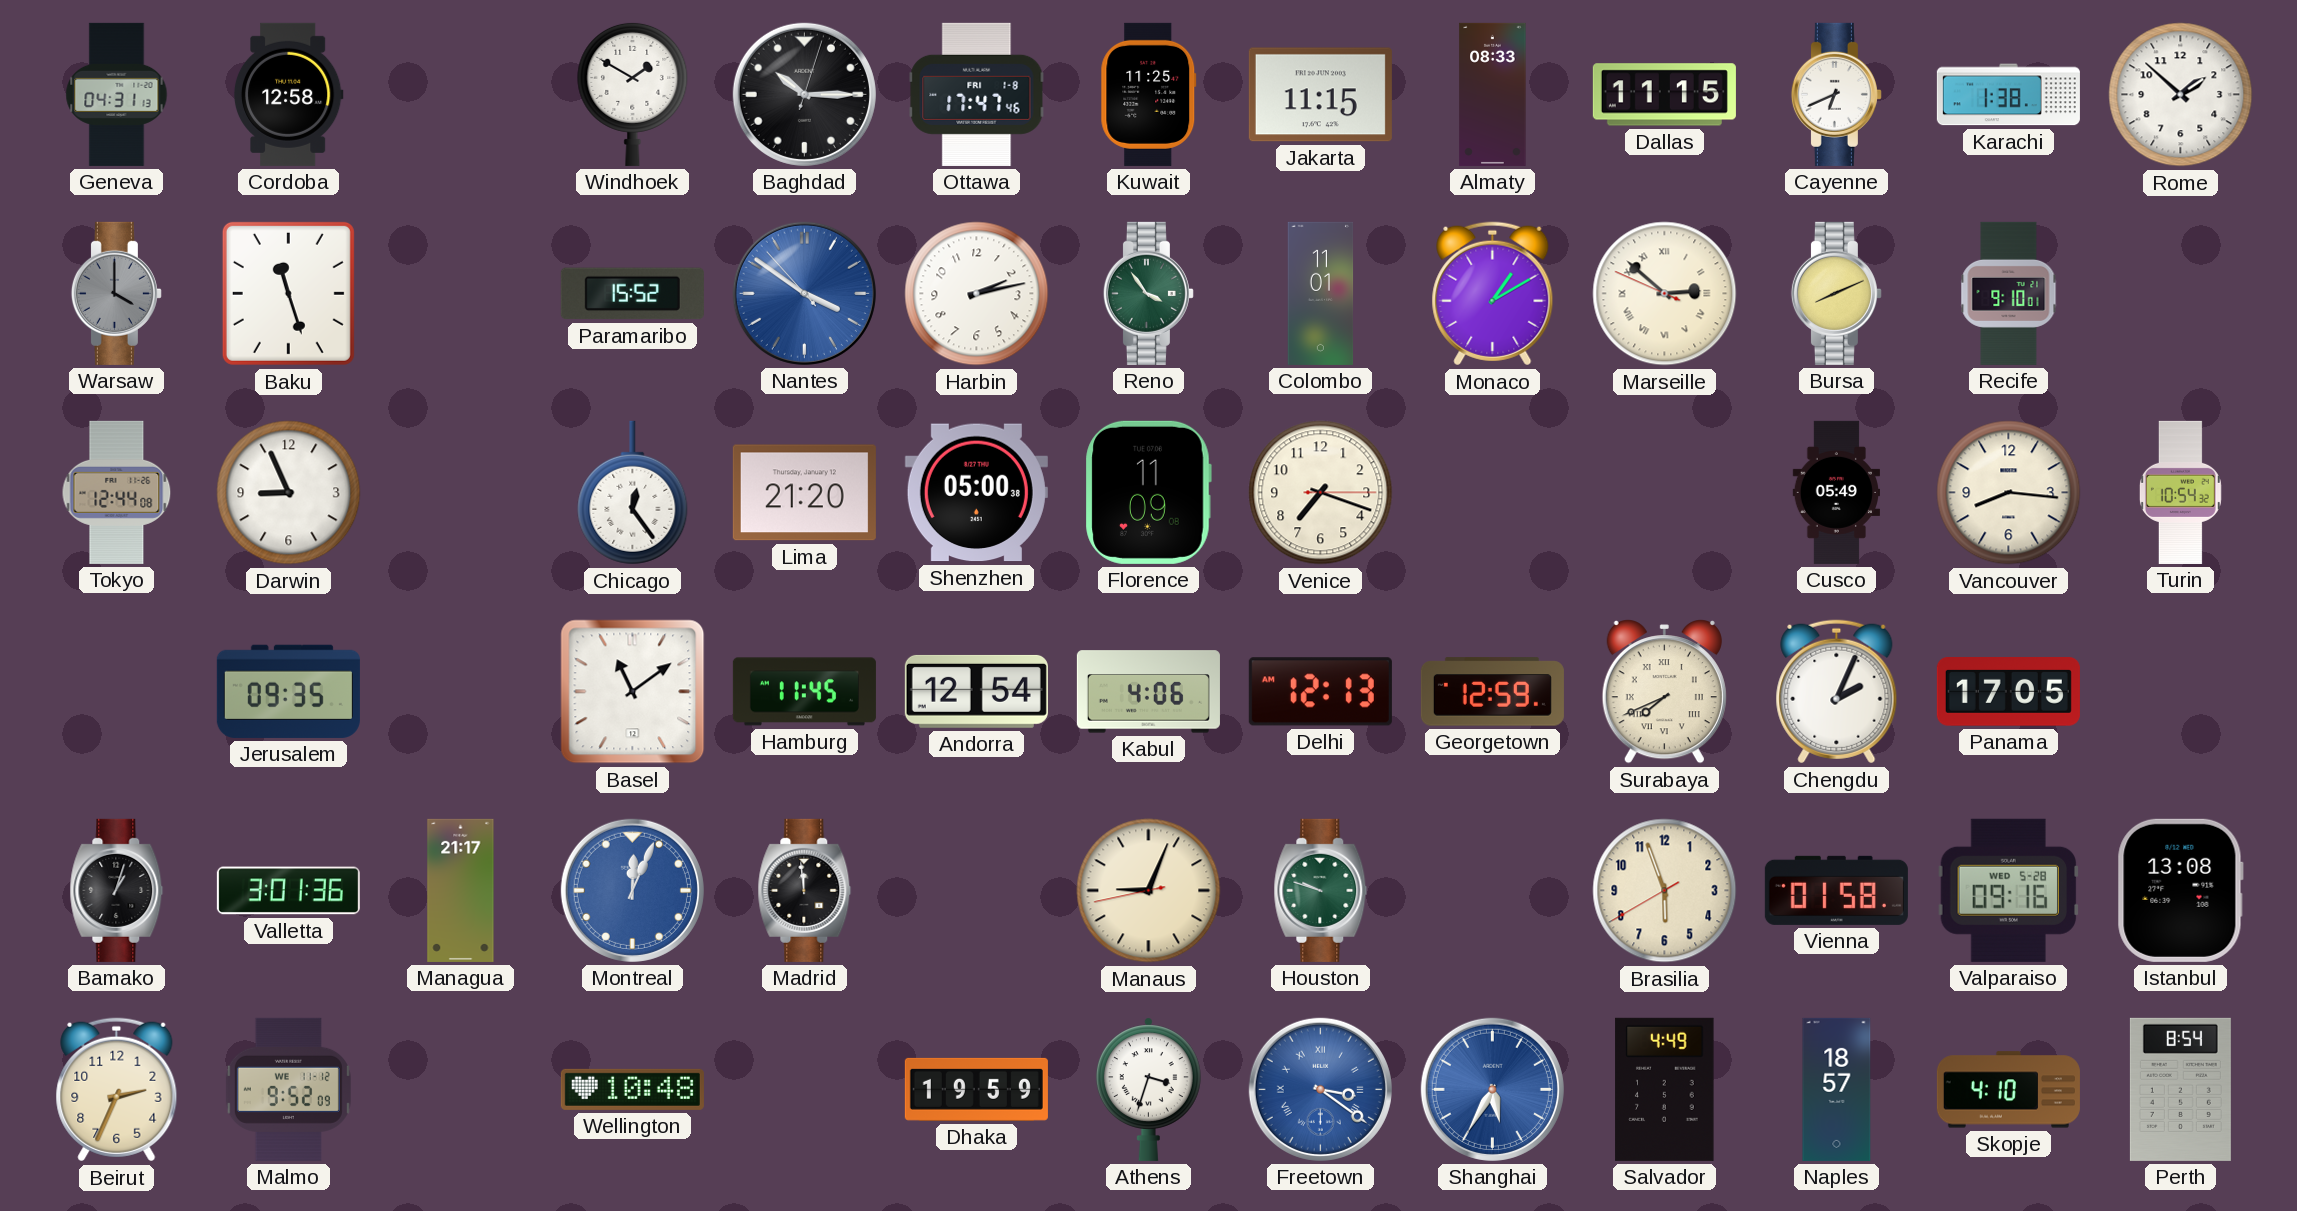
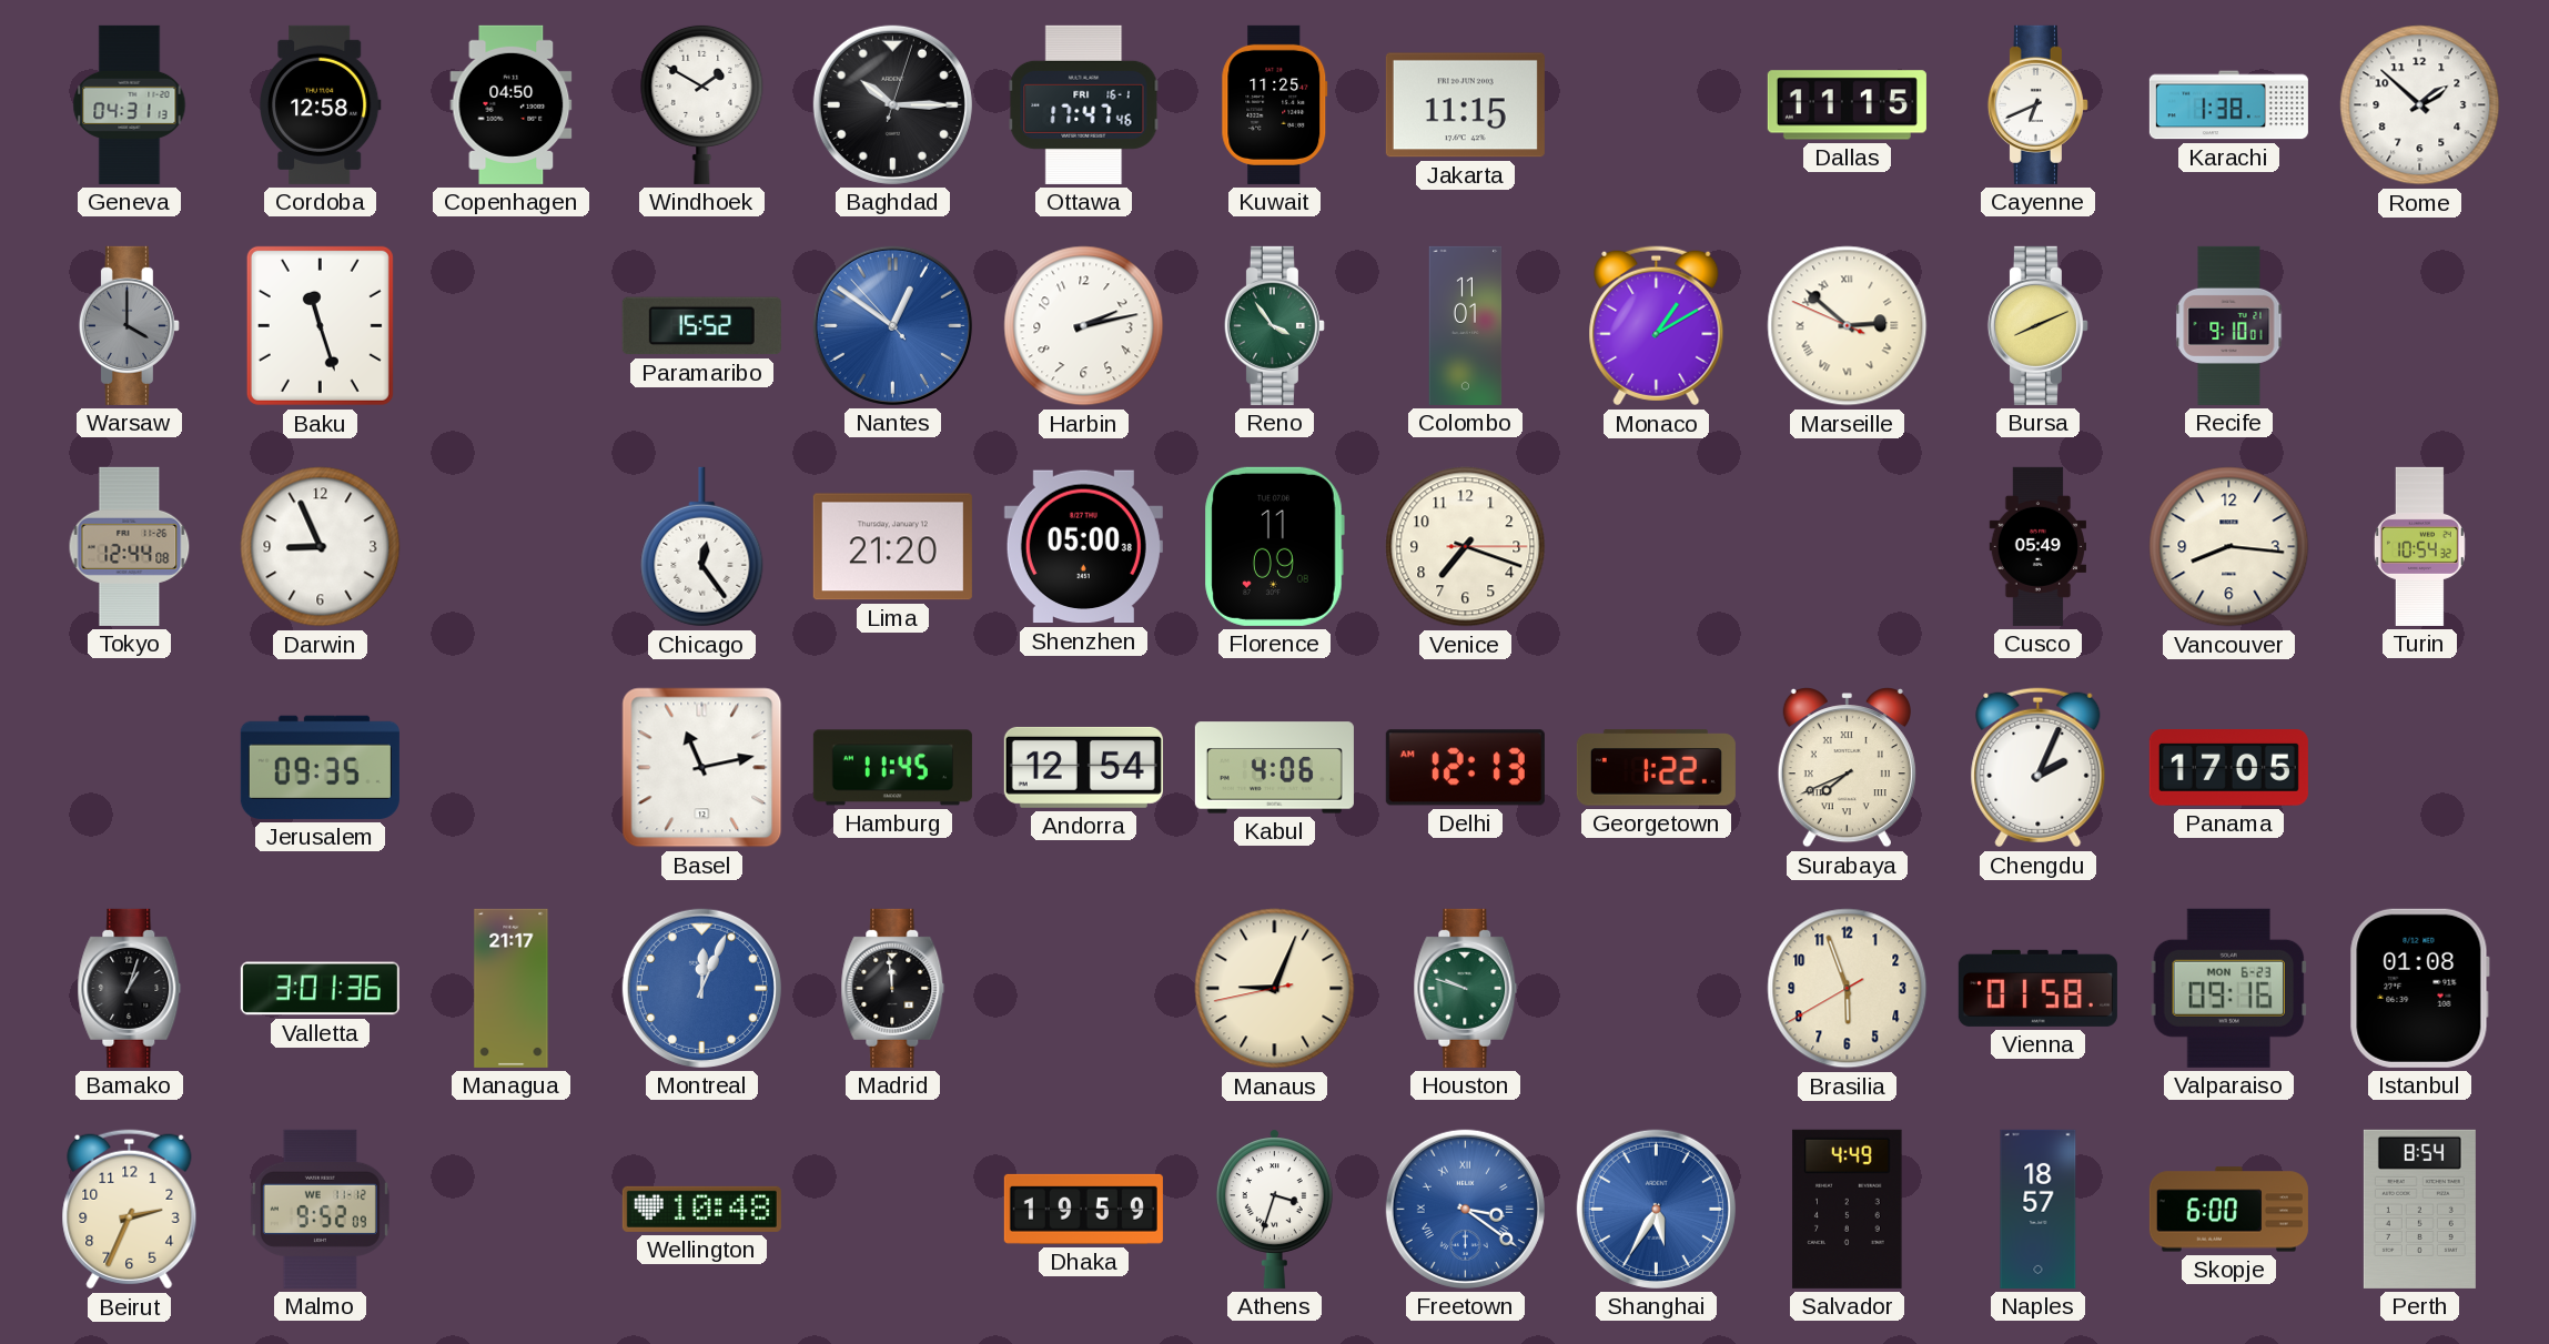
Copenhagen: none -> 04:50
Ottawa date: FRI 1-8 -> FRI 16-1
Almaty: 08:33 -> none
Nantes: 3:50 -> 12:50
Basel: 11:09 -> 11:13
Georgetown: 12:59 -> 1:22
Valparaiso date: WED 5-28 -> MON 6-23
Istanbul: 13:08 -> 01:08
Skopje: 4:10 -> 6:00
